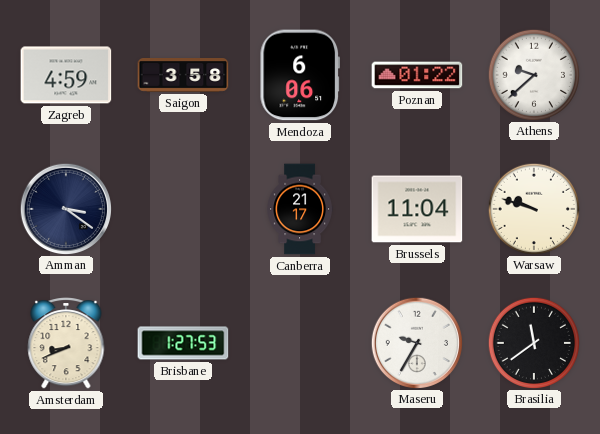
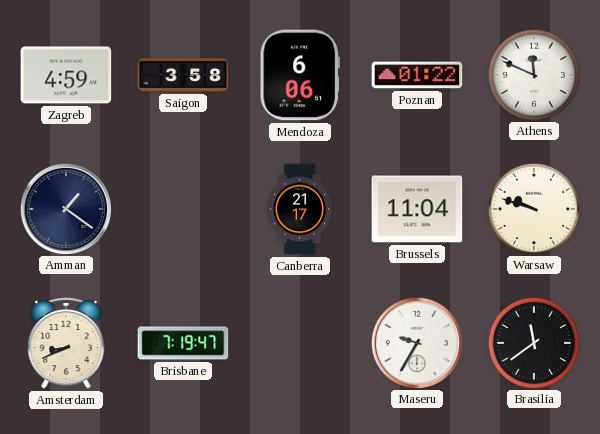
Athens: 9:38 -> 11:49
Amman: 3:21 -> 1:21
Brisbane: 1:27 -> 7:19
